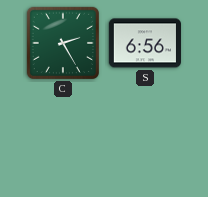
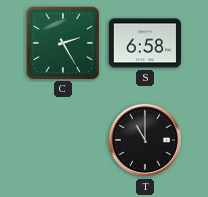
S: 6:56 -> 6:58
T: none -> 11:00
